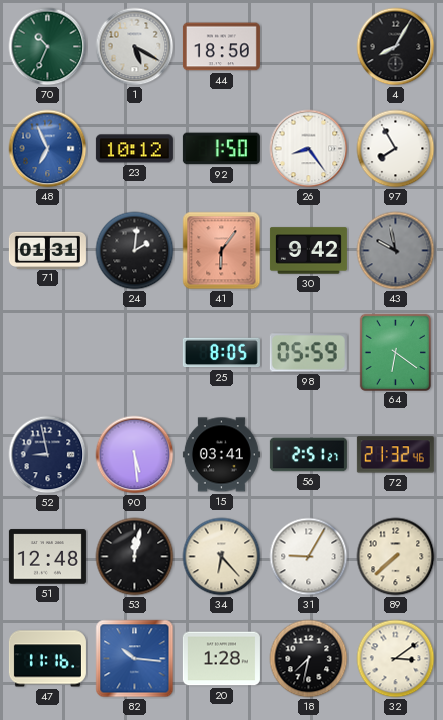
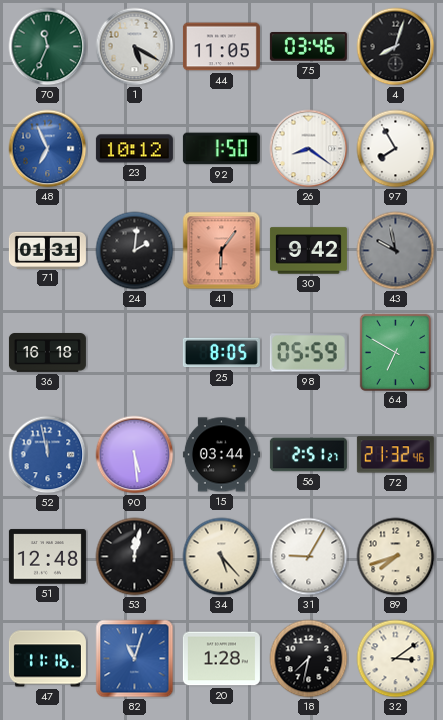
70: 10:34 -> 11:34
44: 18:50 -> 11:05
75: none -> 03:46
4: 8:05 -> 8:03
26: 8:24 -> 8:21
36: none -> 16:18
64: 6:21 -> 6:50
52: 8:58 -> 11:58
52 dial: navy -> blue
15: 03:41 -> 03:44
34: 6:23 -> 5:23
89: 7:38 -> 7:42
82: 10:16 -> 11:03
